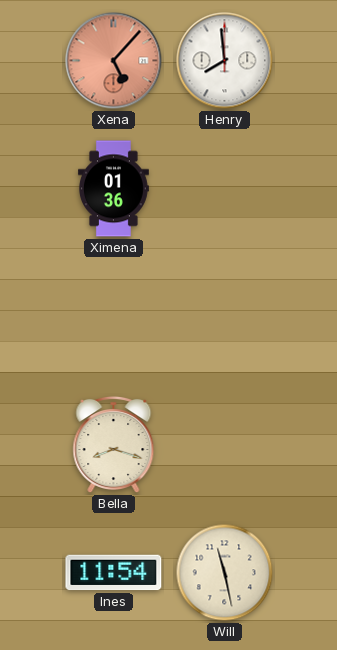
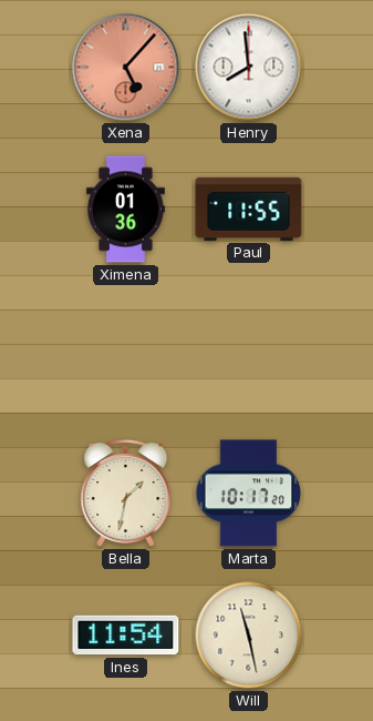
Paul: none -> 11:55
Bella: 8:18 -> 1:32
Marta: none -> 10:17
